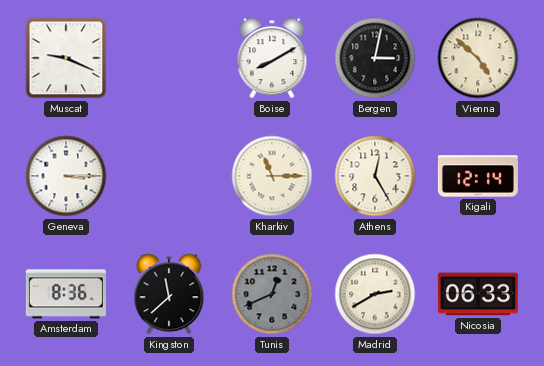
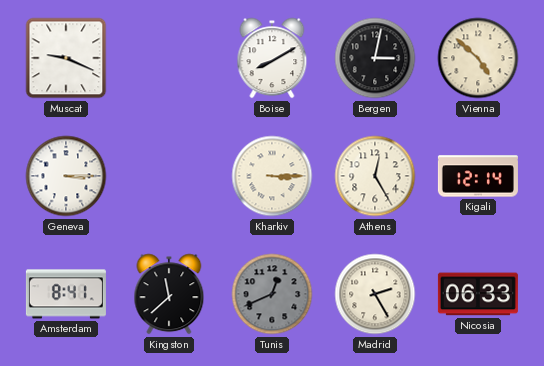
Kharkiv: 11:15 -> 3:15
Amsterdam: 8:36 -> 8:41
Madrid: 2:40 -> 2:25
